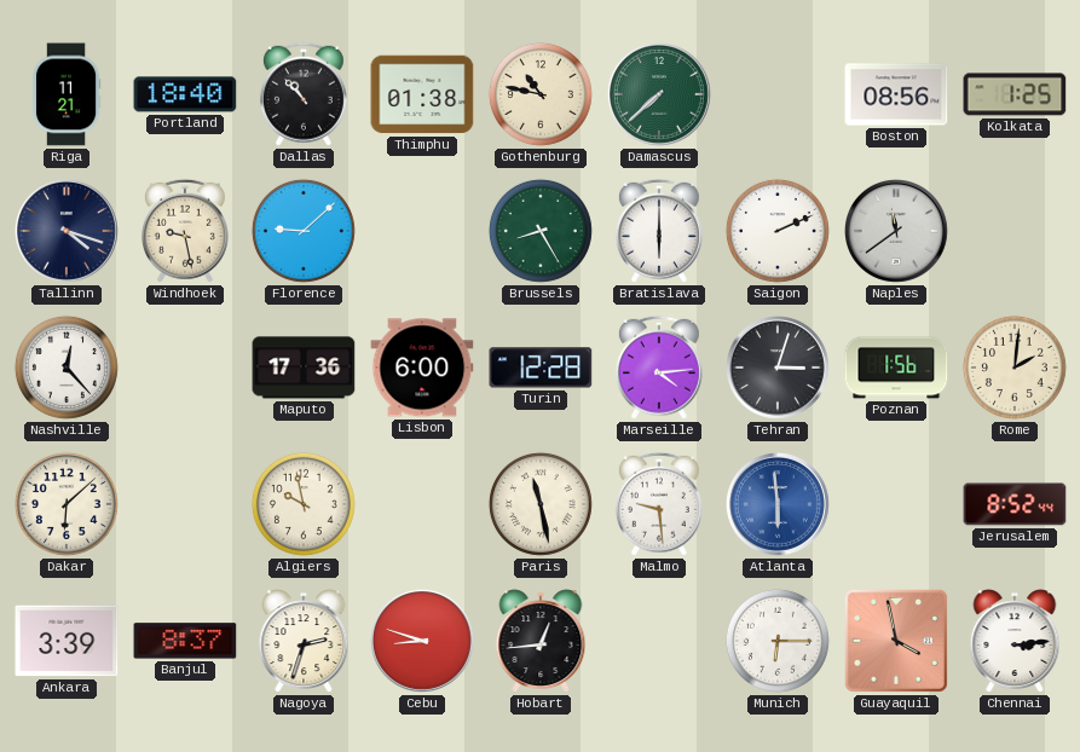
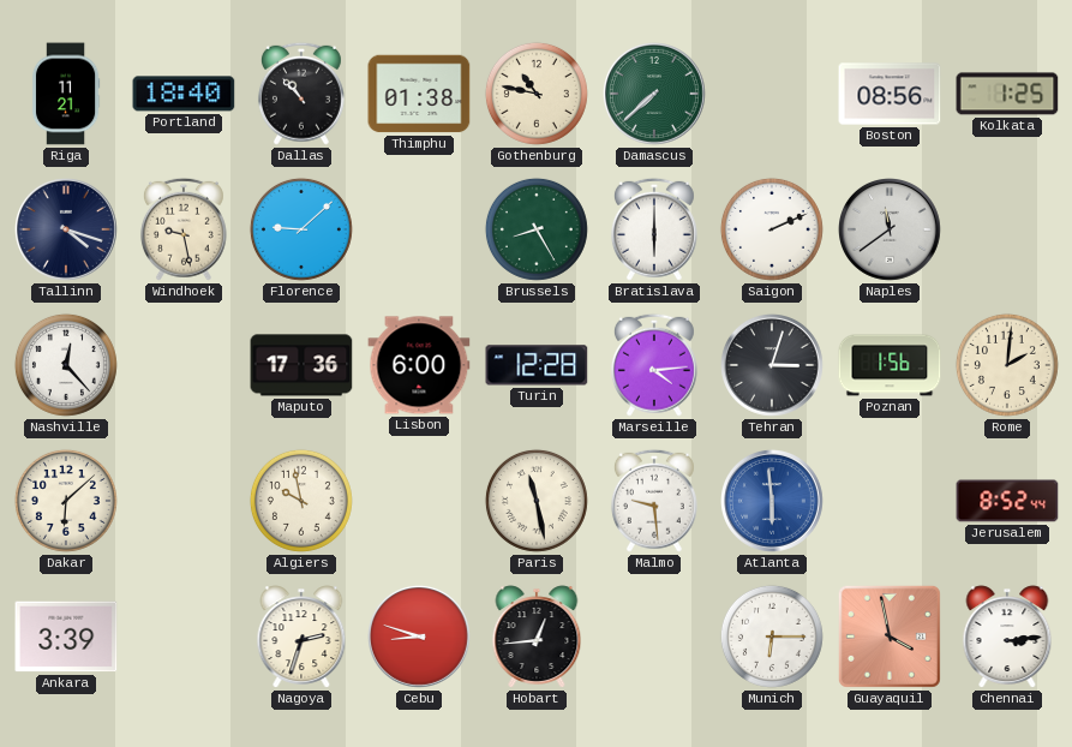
Banjul: 8:37 -> none
